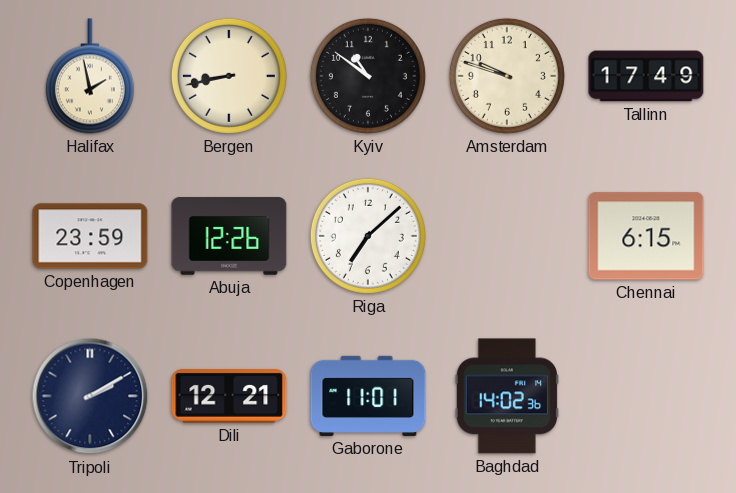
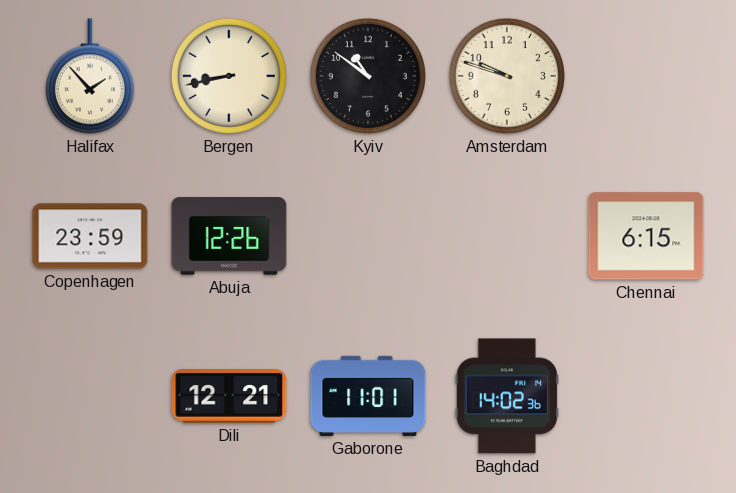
Halifax: 1:58 -> 1:53
Tallinn: 17:49 -> none
Riga: 7:08 -> none
Tripoli: 2:10 -> none
